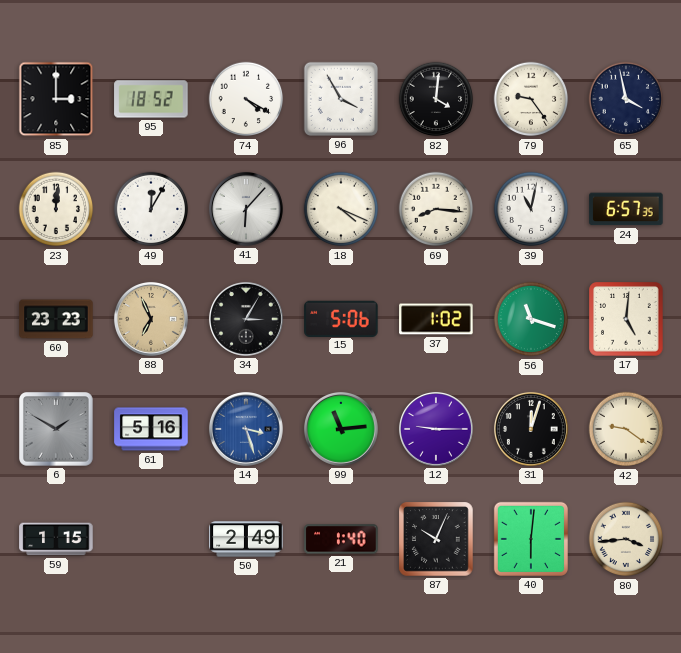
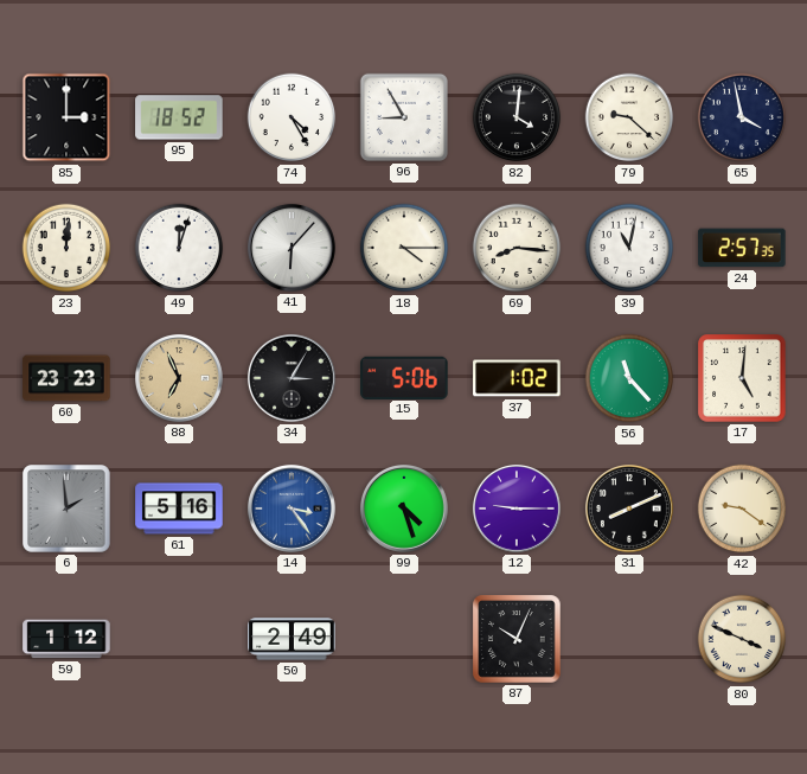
74: 4:20 -> 4:25
96: 3:55 -> 8:55
79: 9:24 -> 9:22
49: 12:05 -> 12:03
18: 4:19 -> 4:15
24: 6:57 -> 2:57
56: 11:18 -> 11:23
6: 1:50 -> 1:59
14: 3:27 -> 3:24
99: 11:14 -> 4:27
31: 12:03 -> 8:11
59: 1:15 -> 1:12
21: 1:40 -> none
40: 6:01 -> none
80: 3:44 -> 3:49
